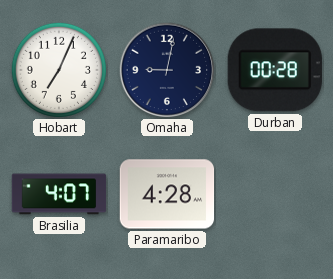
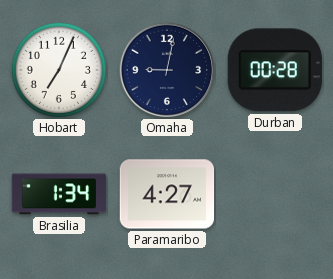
Brasilia: 4:07 -> 1:34
Paramaribo: 4:28 -> 4:27
